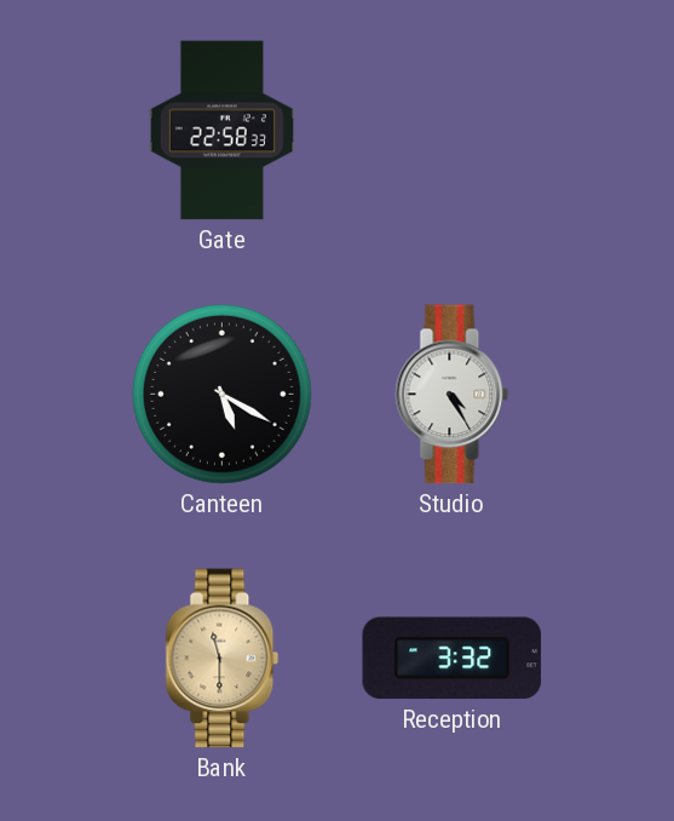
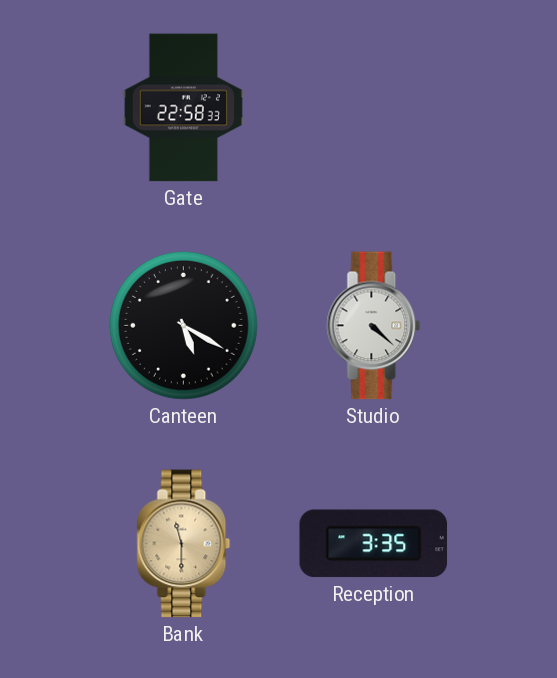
Studio: 4:25 -> 4:22
Reception: 3:32 -> 3:35
